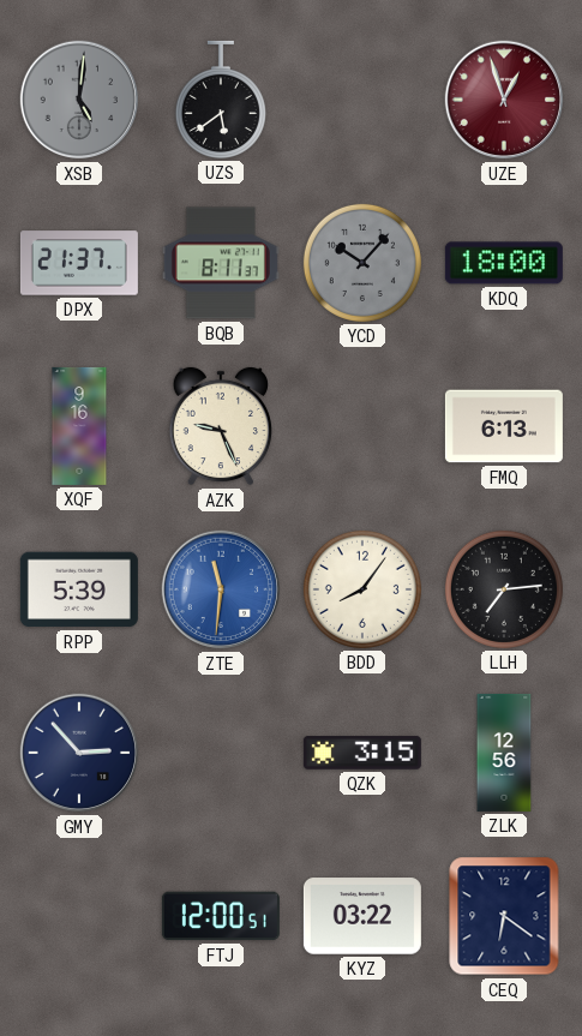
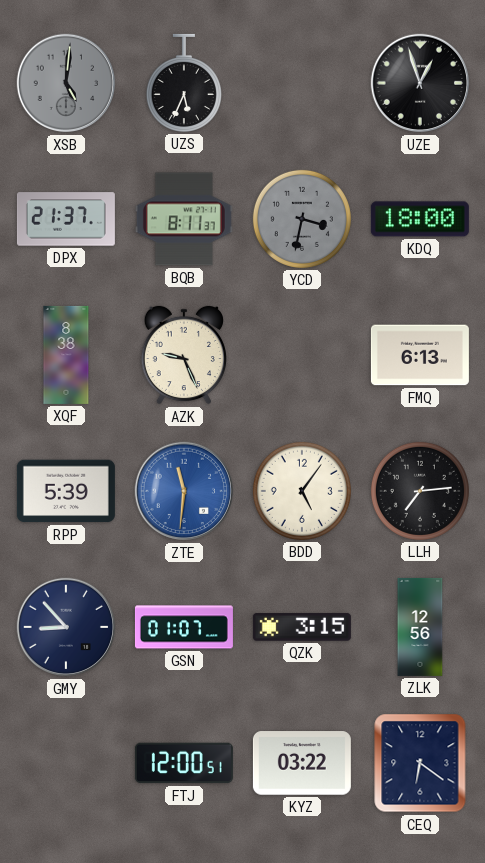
UZS: 5:39 -> 5:34
UZE dial: burgundy -> black
YCD: 10:07 -> 3:32
XQF: 9:16 -> 8:38
BDD: 8:06 -> 5:06
GMY: 2:53 -> 8:53
GSN: none -> 01:07
